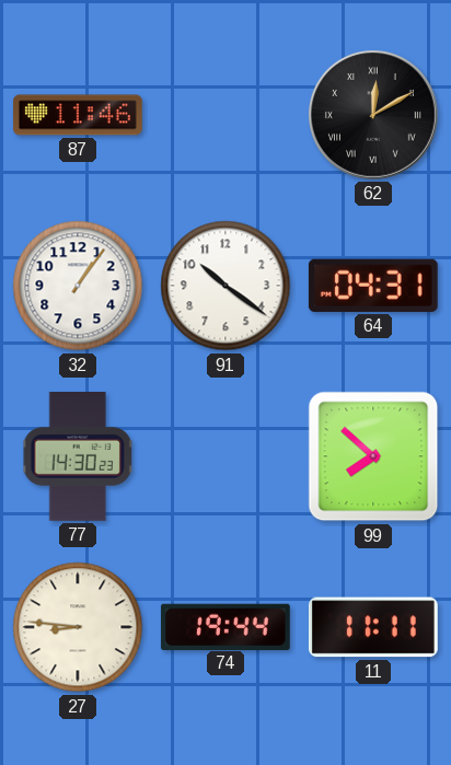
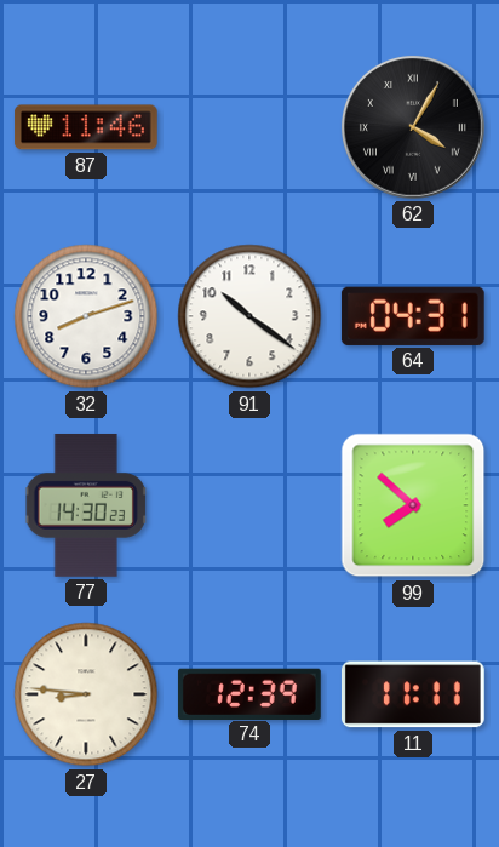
62: 12:10 -> 4:05
32: 1:06 -> 8:12
74: 19:44 -> 12:39
